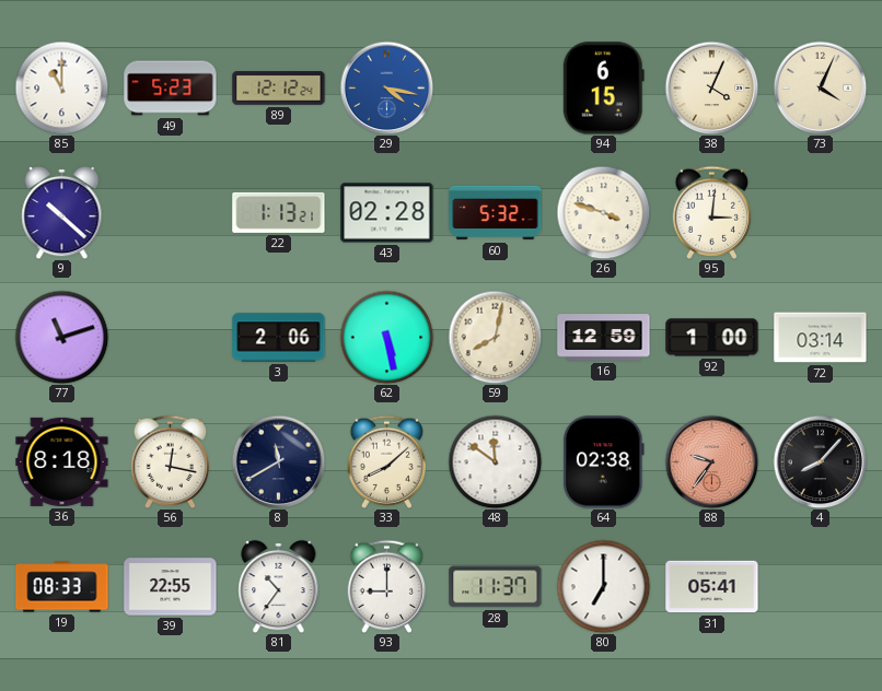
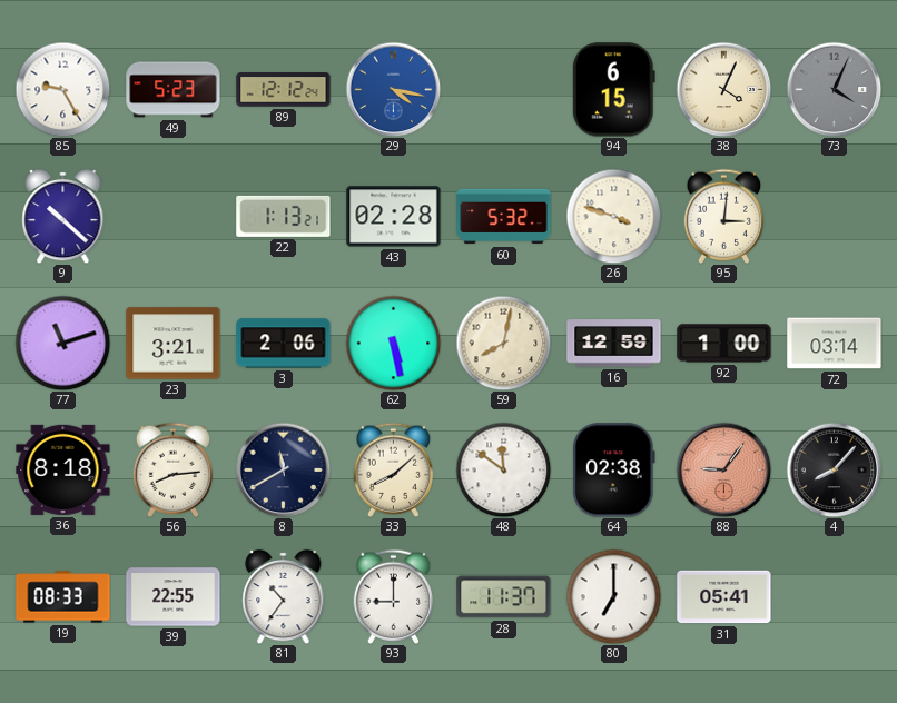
85: 11:00 -> 9:25
73 dial: cream -> grey
23: none -> 3:21
56: 12:17 -> 8:14
88: 9:36 -> 9:06
